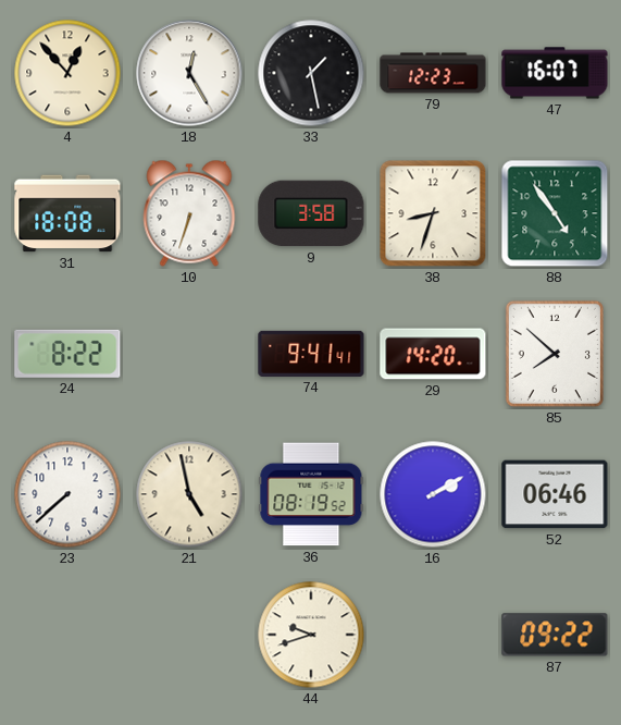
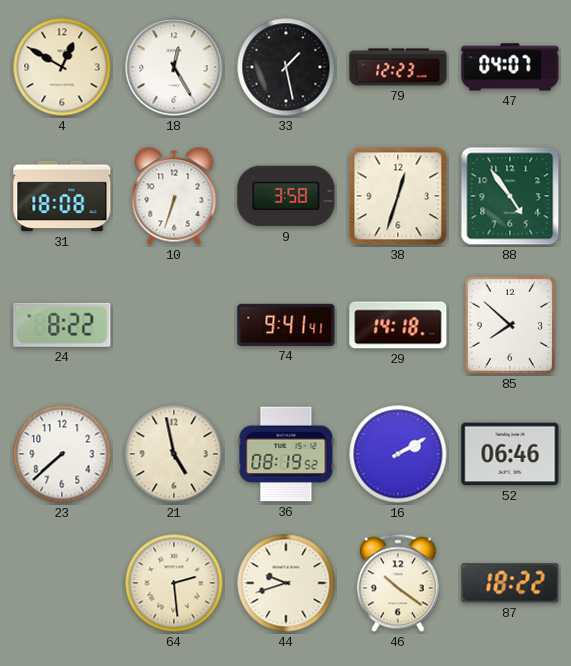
4: 12:53 -> 12:50
47: 16:07 -> 04:07
38: 8:33 -> 12:33
29: 14:20 -> 14:18
64: none -> 2:29
46: none -> 10:21
87: 09:22 -> 18:22
